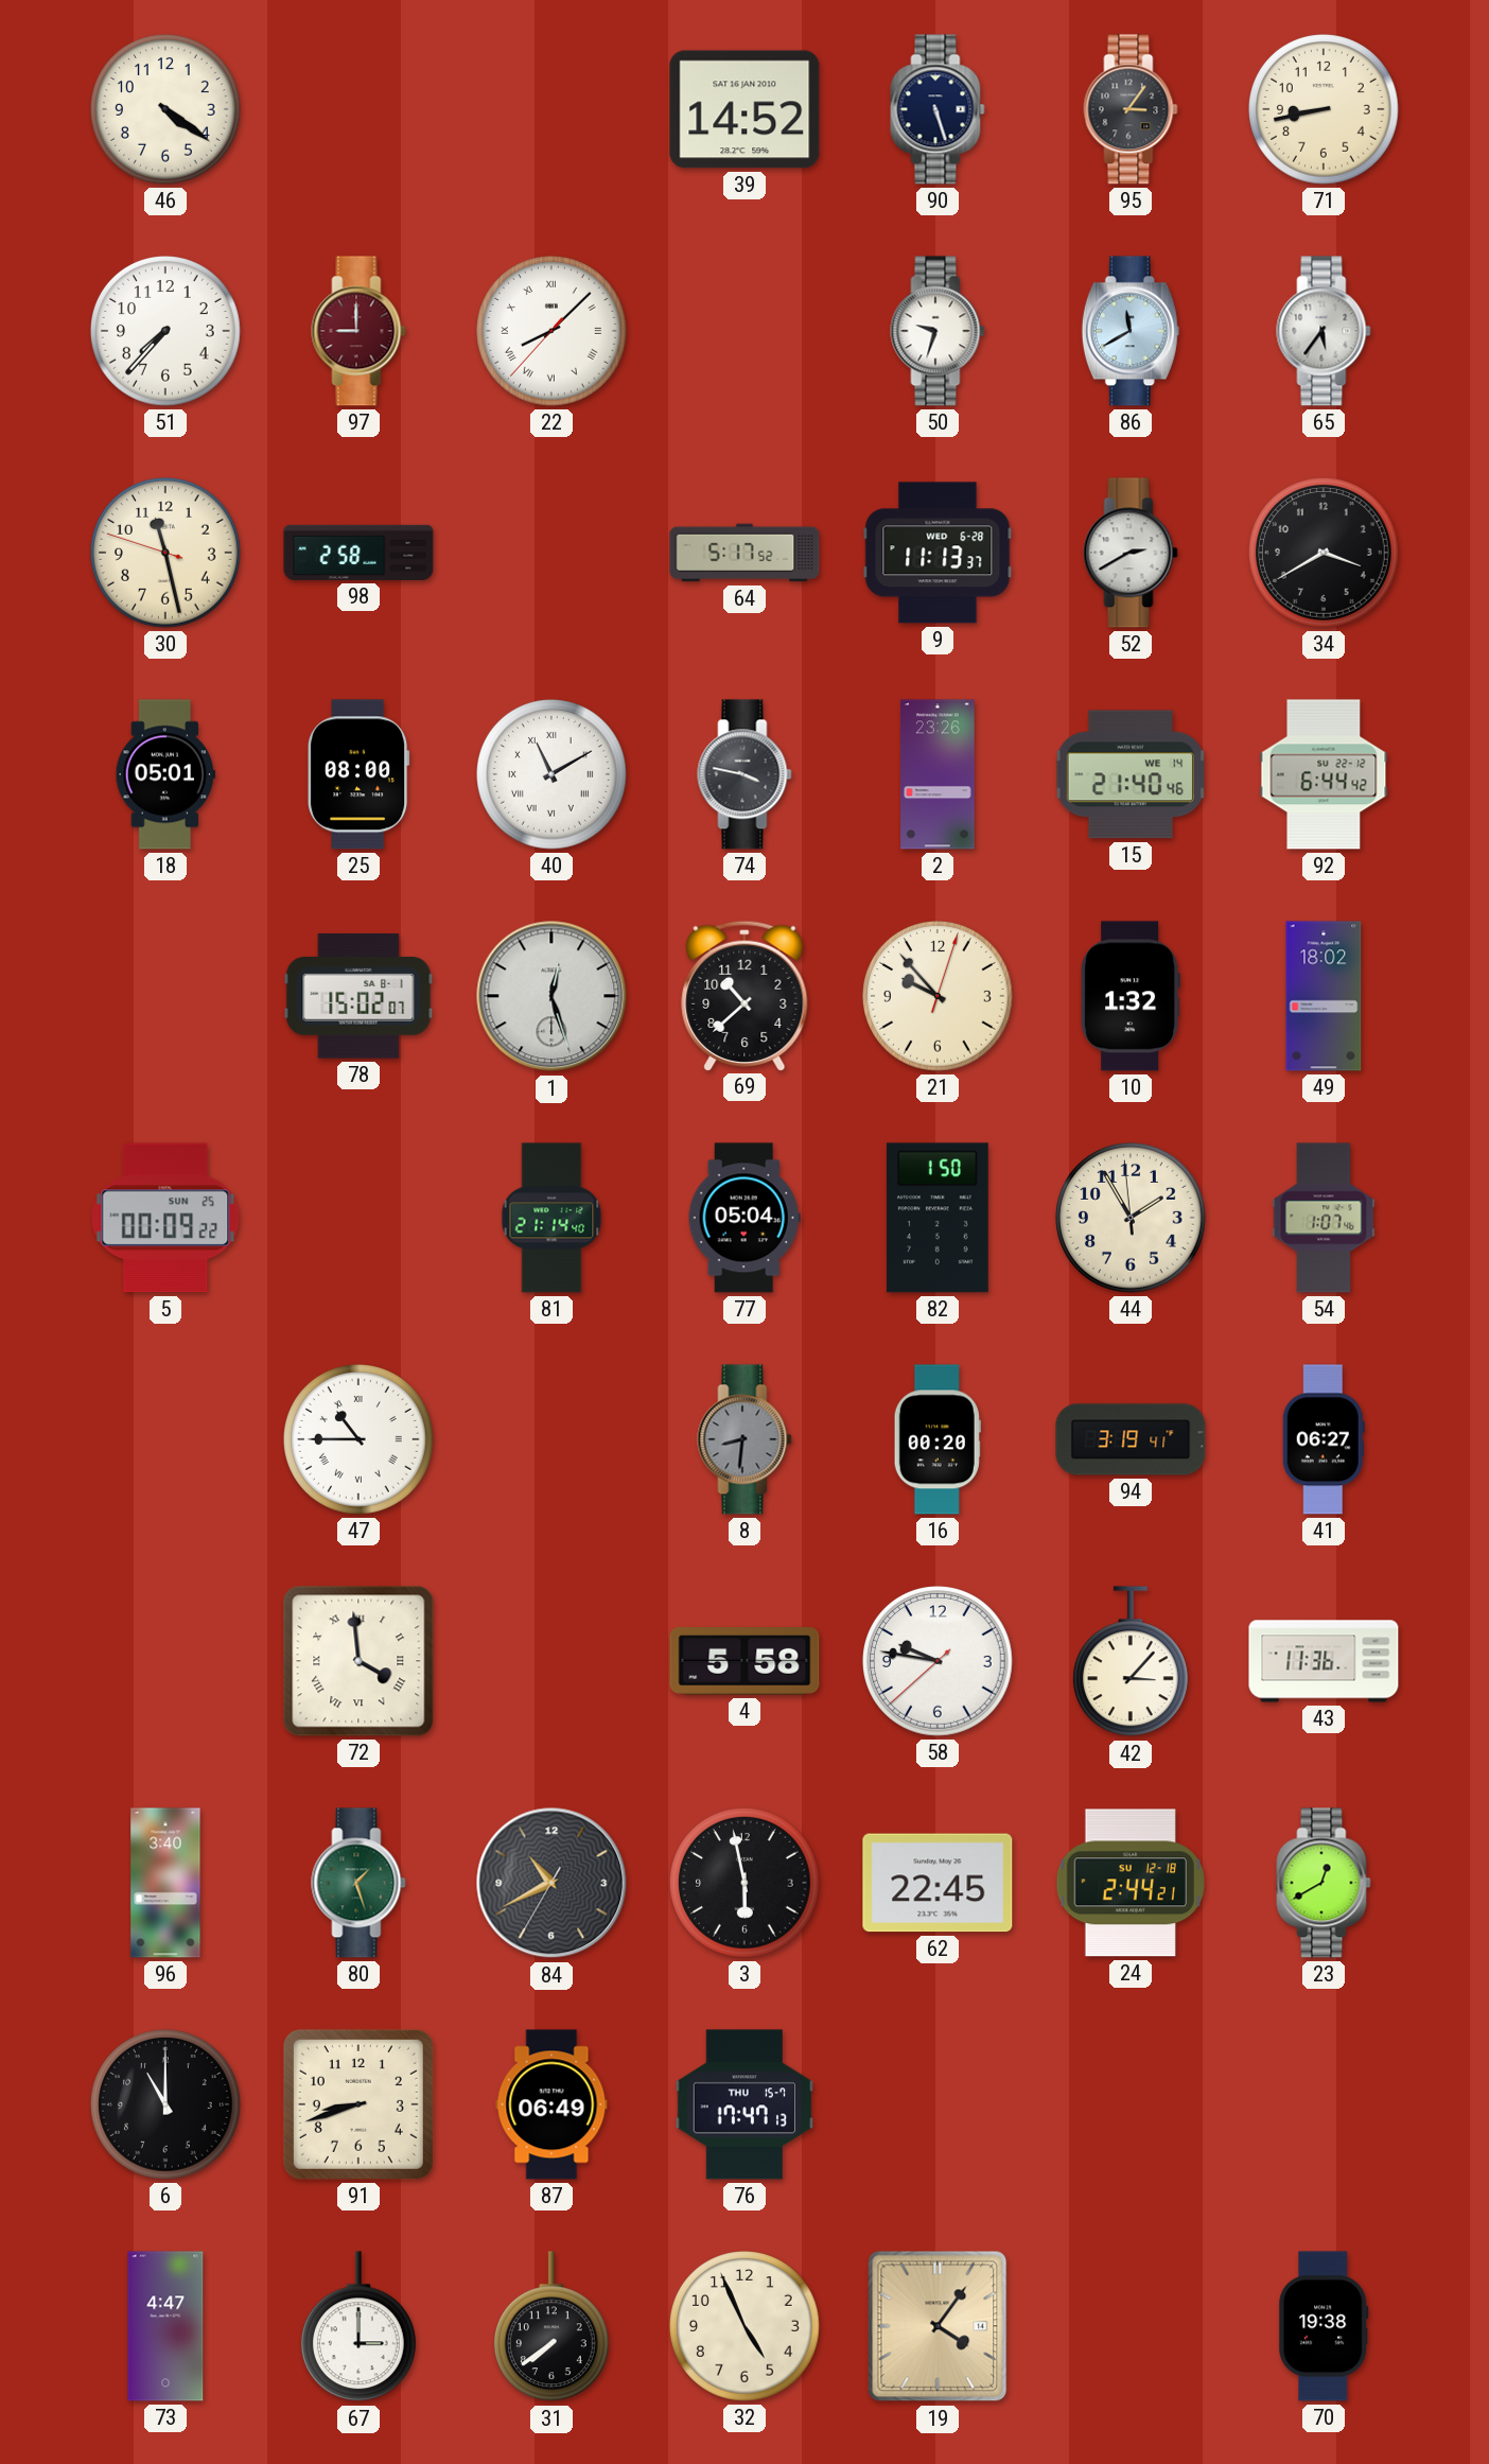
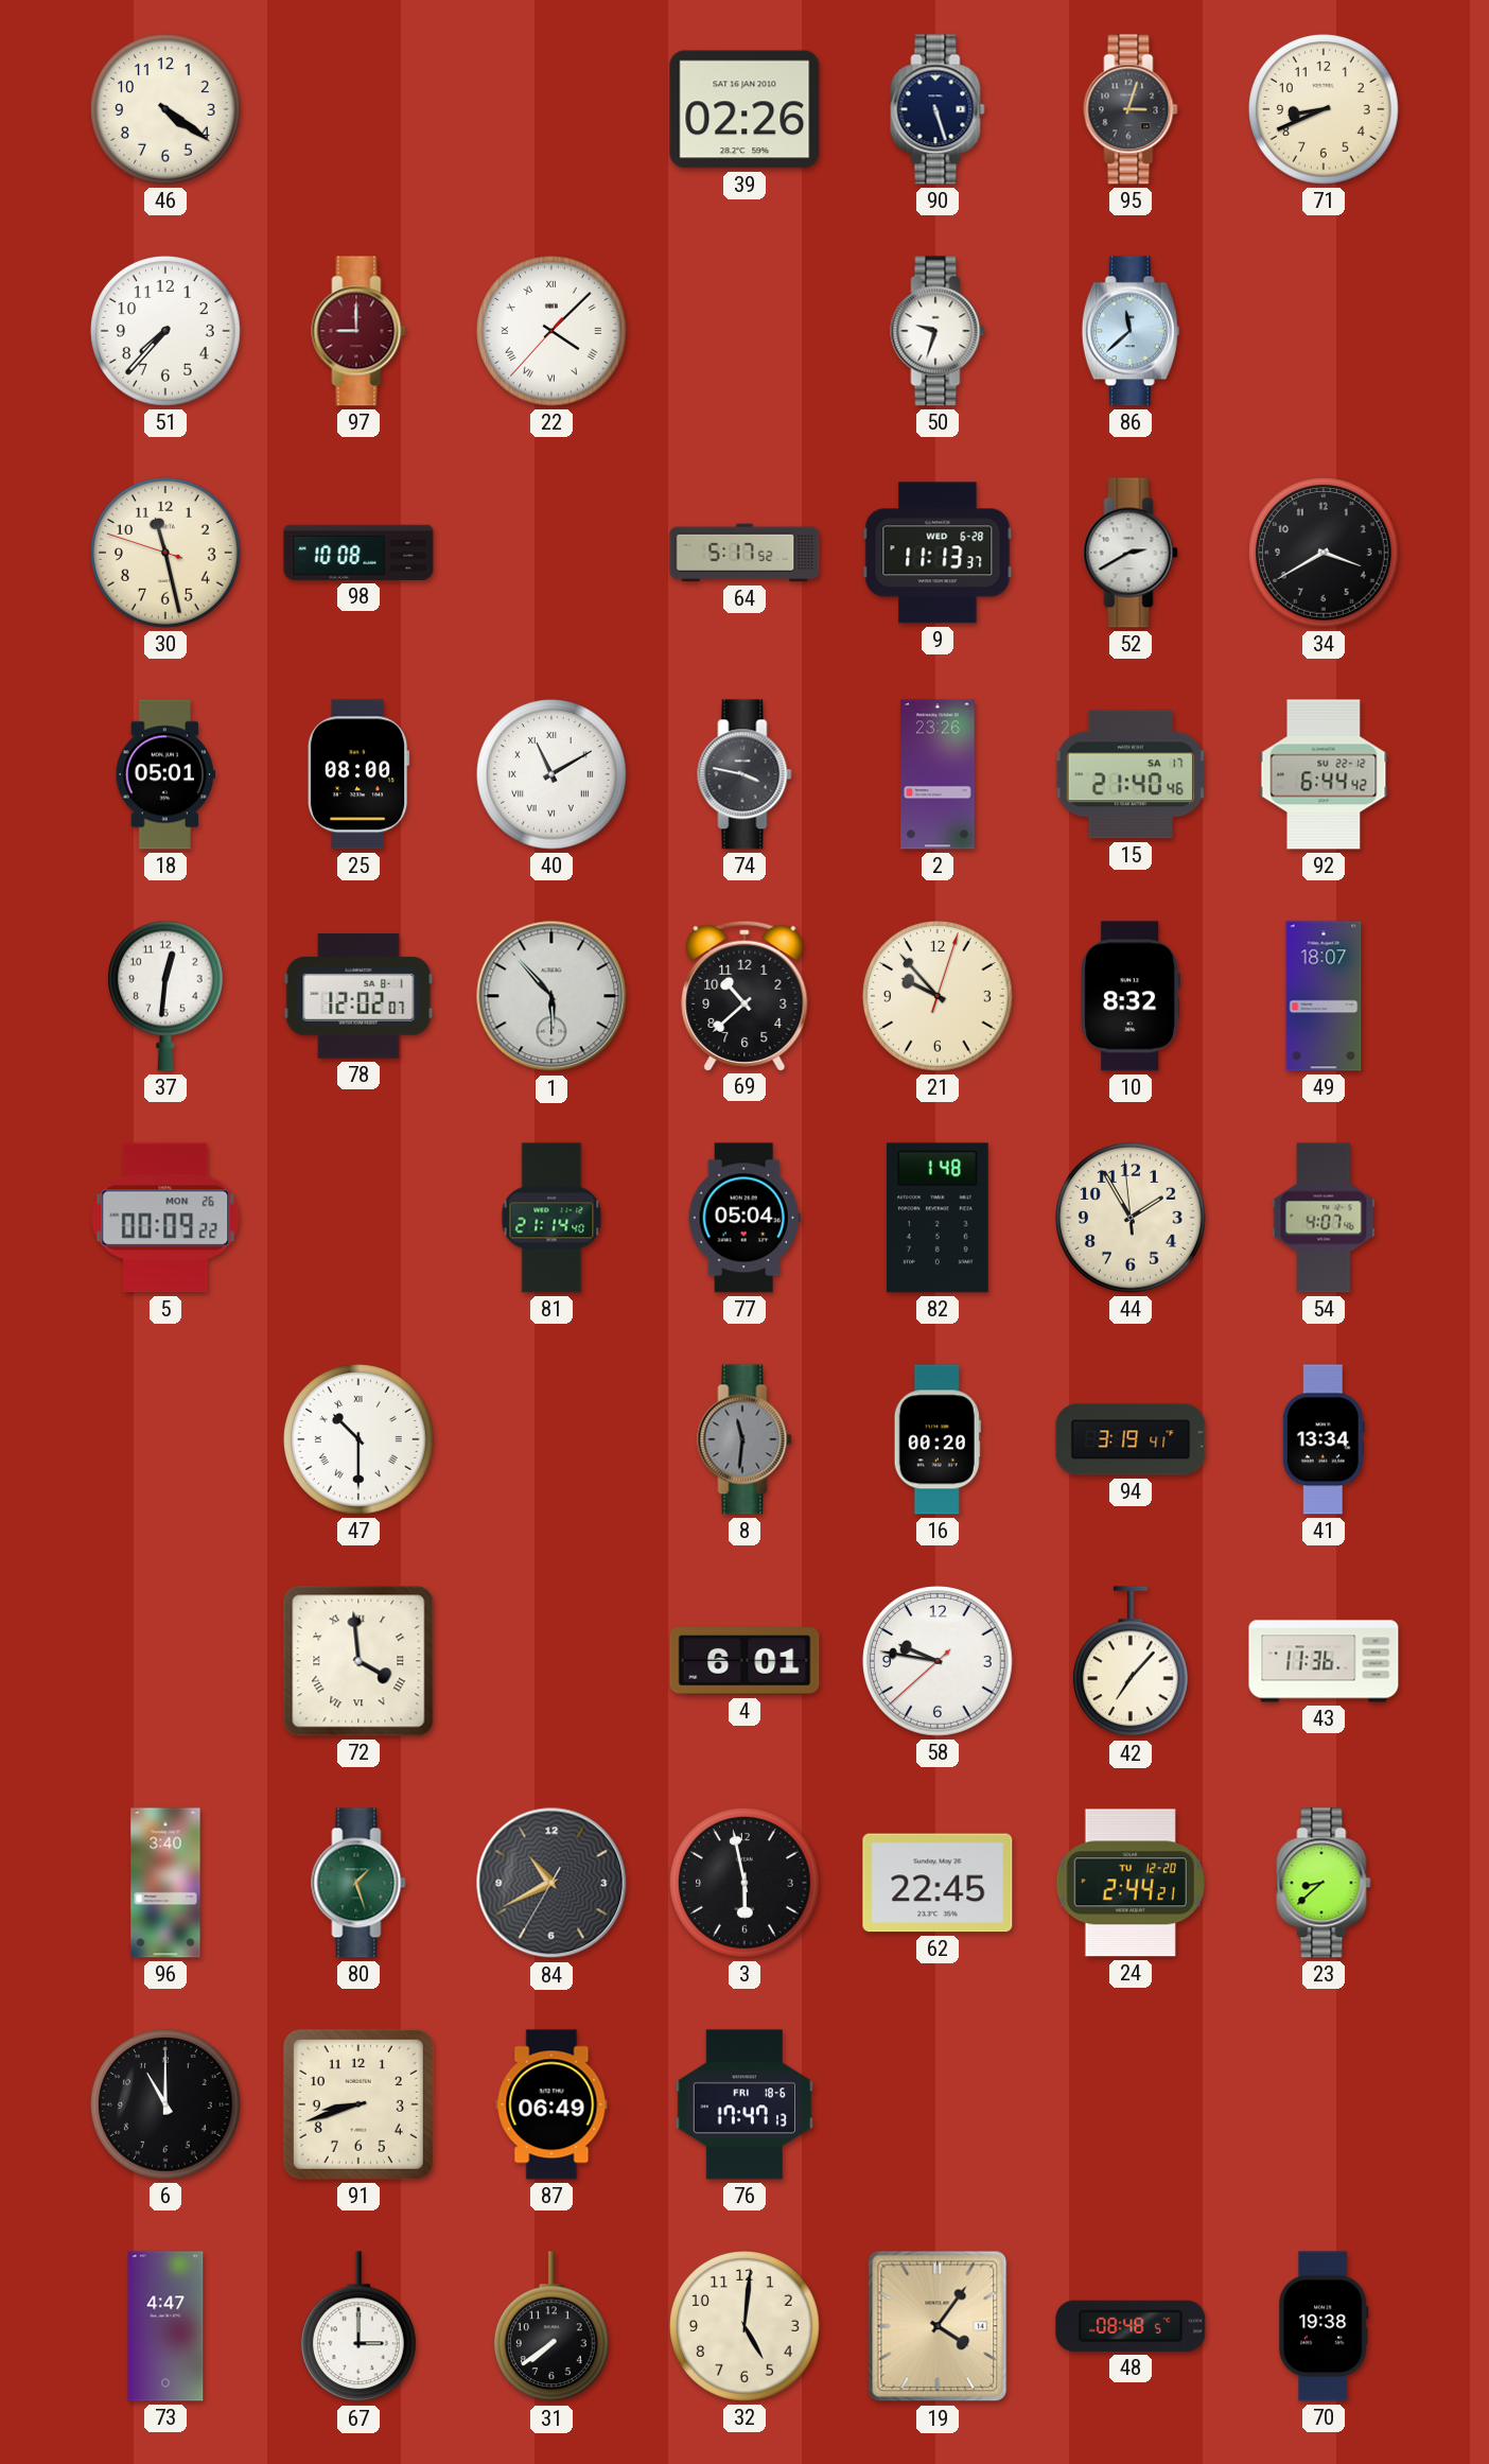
39: 14:52 -> 02:26
95: 3:06 -> 3:03
71: 8:43 -> 8:41
22: 8:07 -> 4:07
86: 11:40 -> 11:38
65: 5:36 -> none
98: 2:58 -> 10:08
15 date: WE 14 -> SA 17
37: none -> 12:31
78: 15:02 -> 12:02
1: 12:27 -> 5:53
10: 1:32 -> 8:32
49: 18:02 -> 18:07
5 date: SUN 25 -> MON 26
82: 1:50 -> 1:48
54: 1:07 -> 4:07
47: 10:45 -> 10:30
8: 8:31 -> 11:31
41: 06:27 -> 13:34
4: 5:58 -> 6:01
42: 3:07 -> 7:07
24 date: SU 12-18 -> TU 12-20
23: 12:40 -> 8:38
76 date: THU 15-7 -> FRI 18-6
32: 4:56 -> 5:01
48: none -> 08:48
